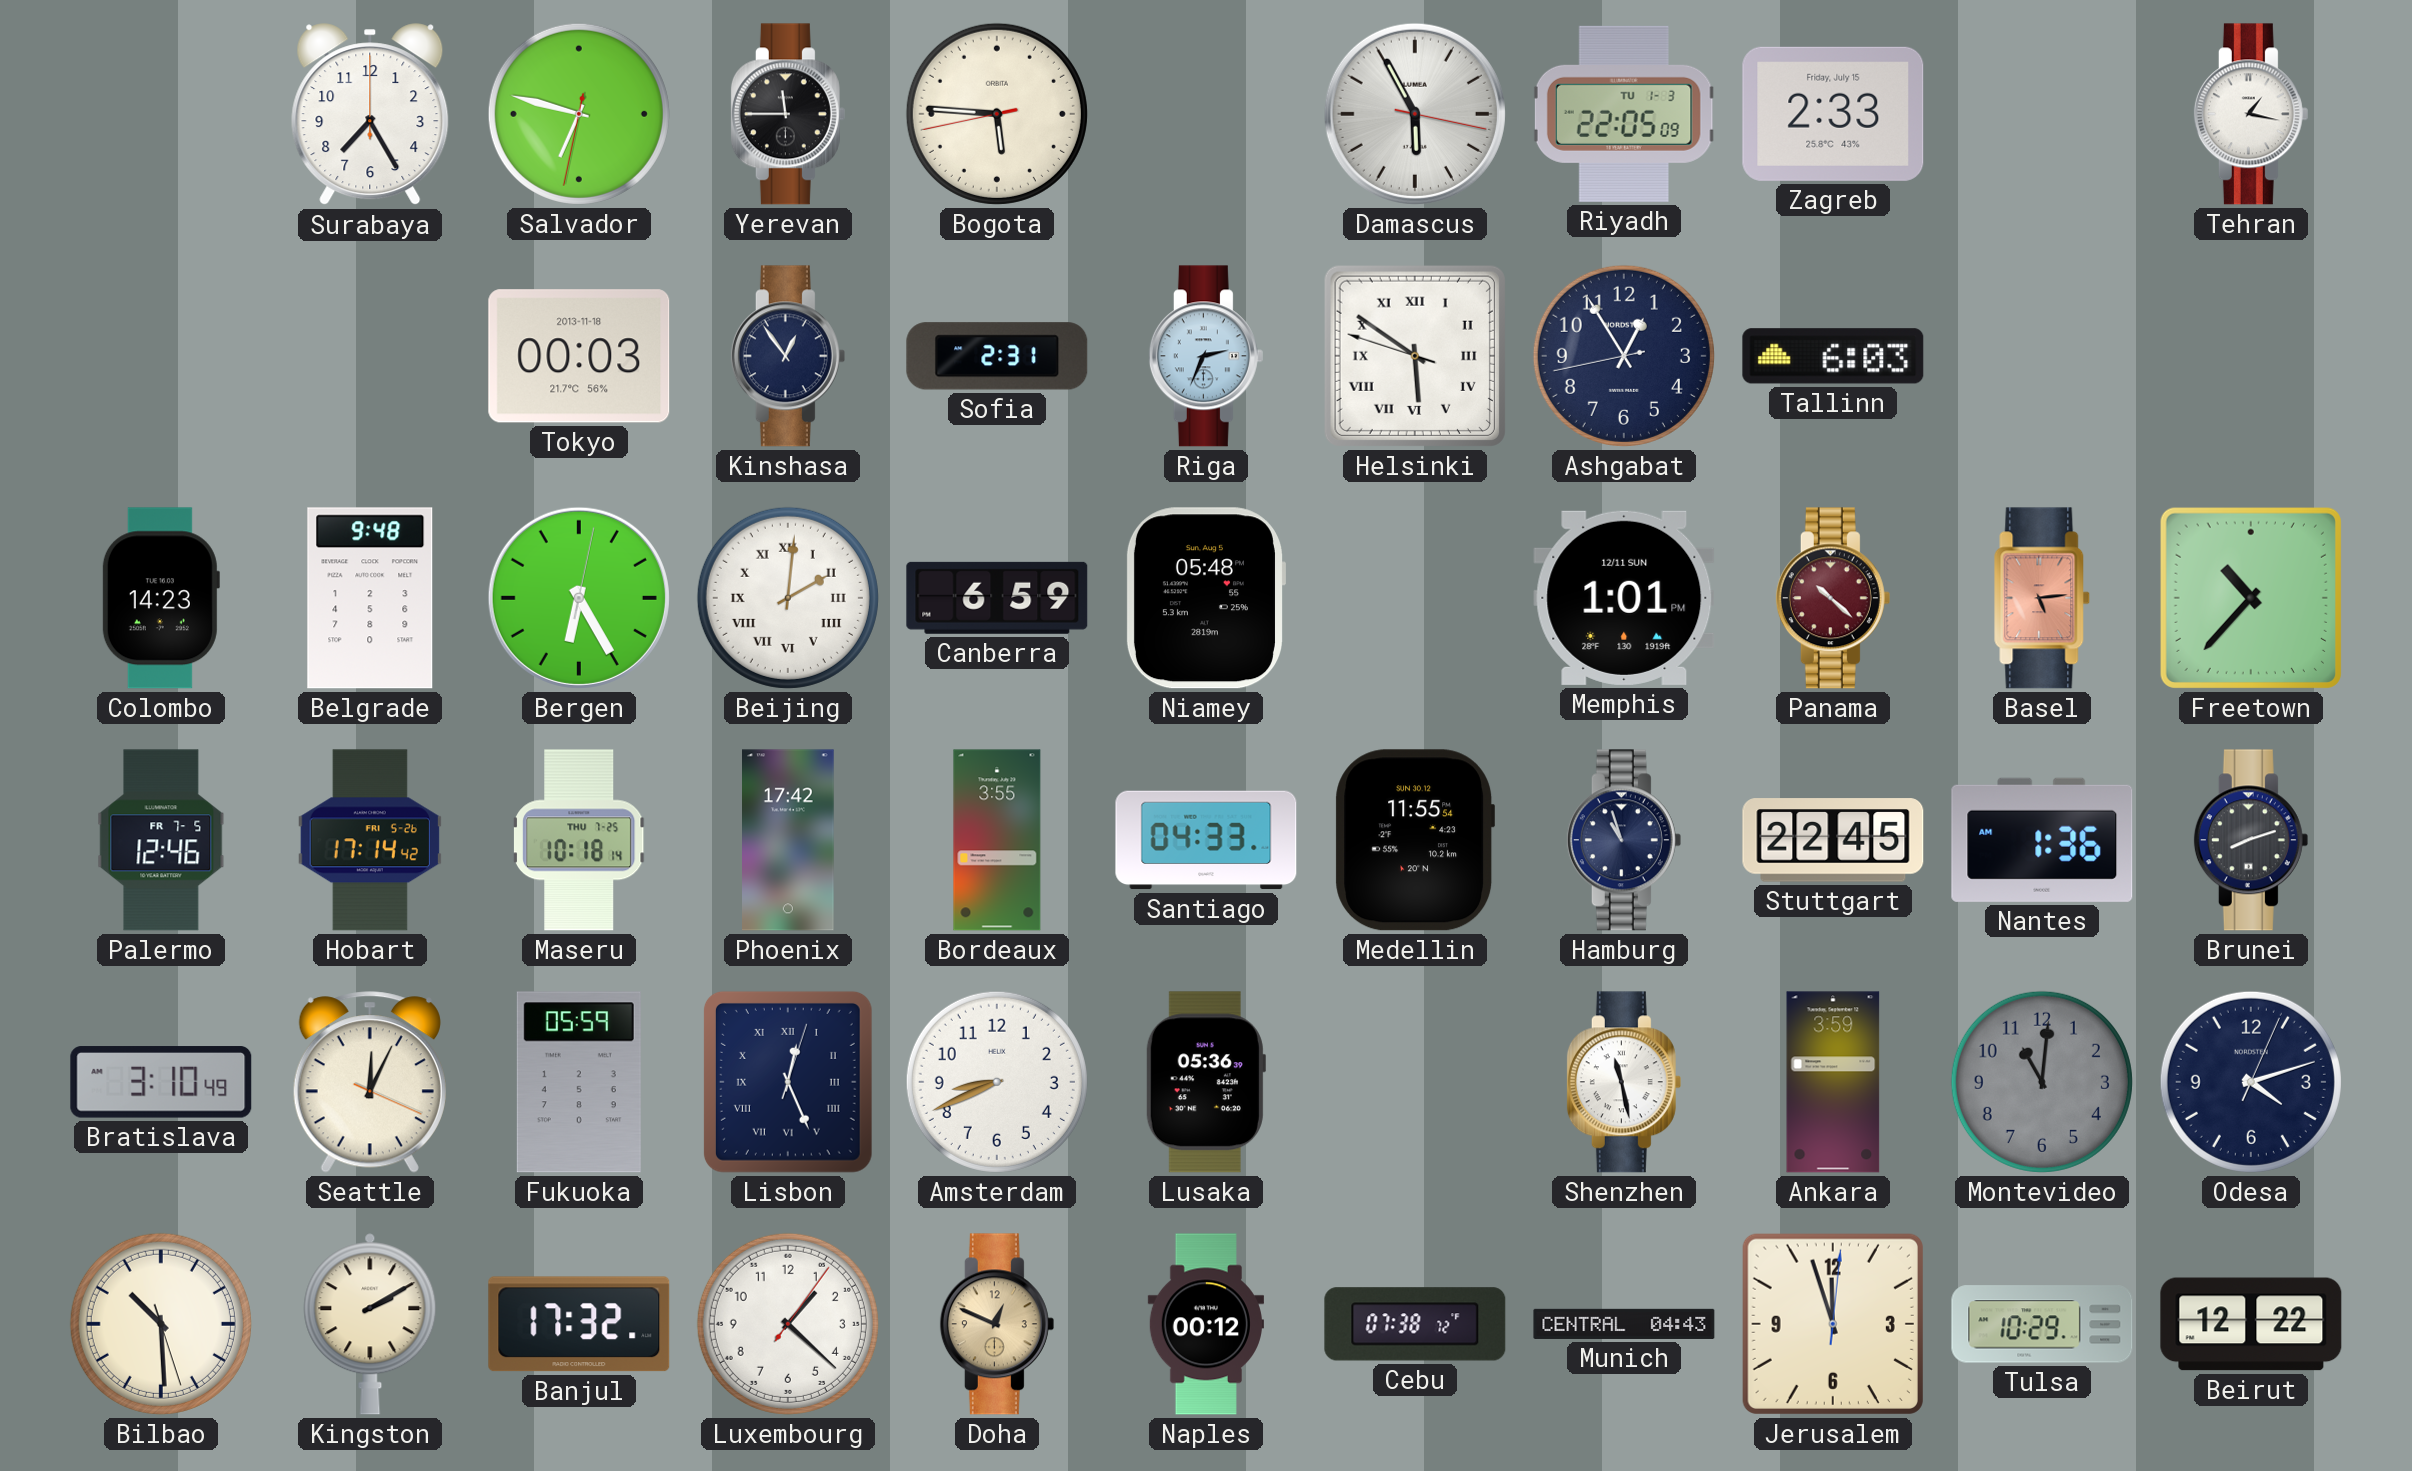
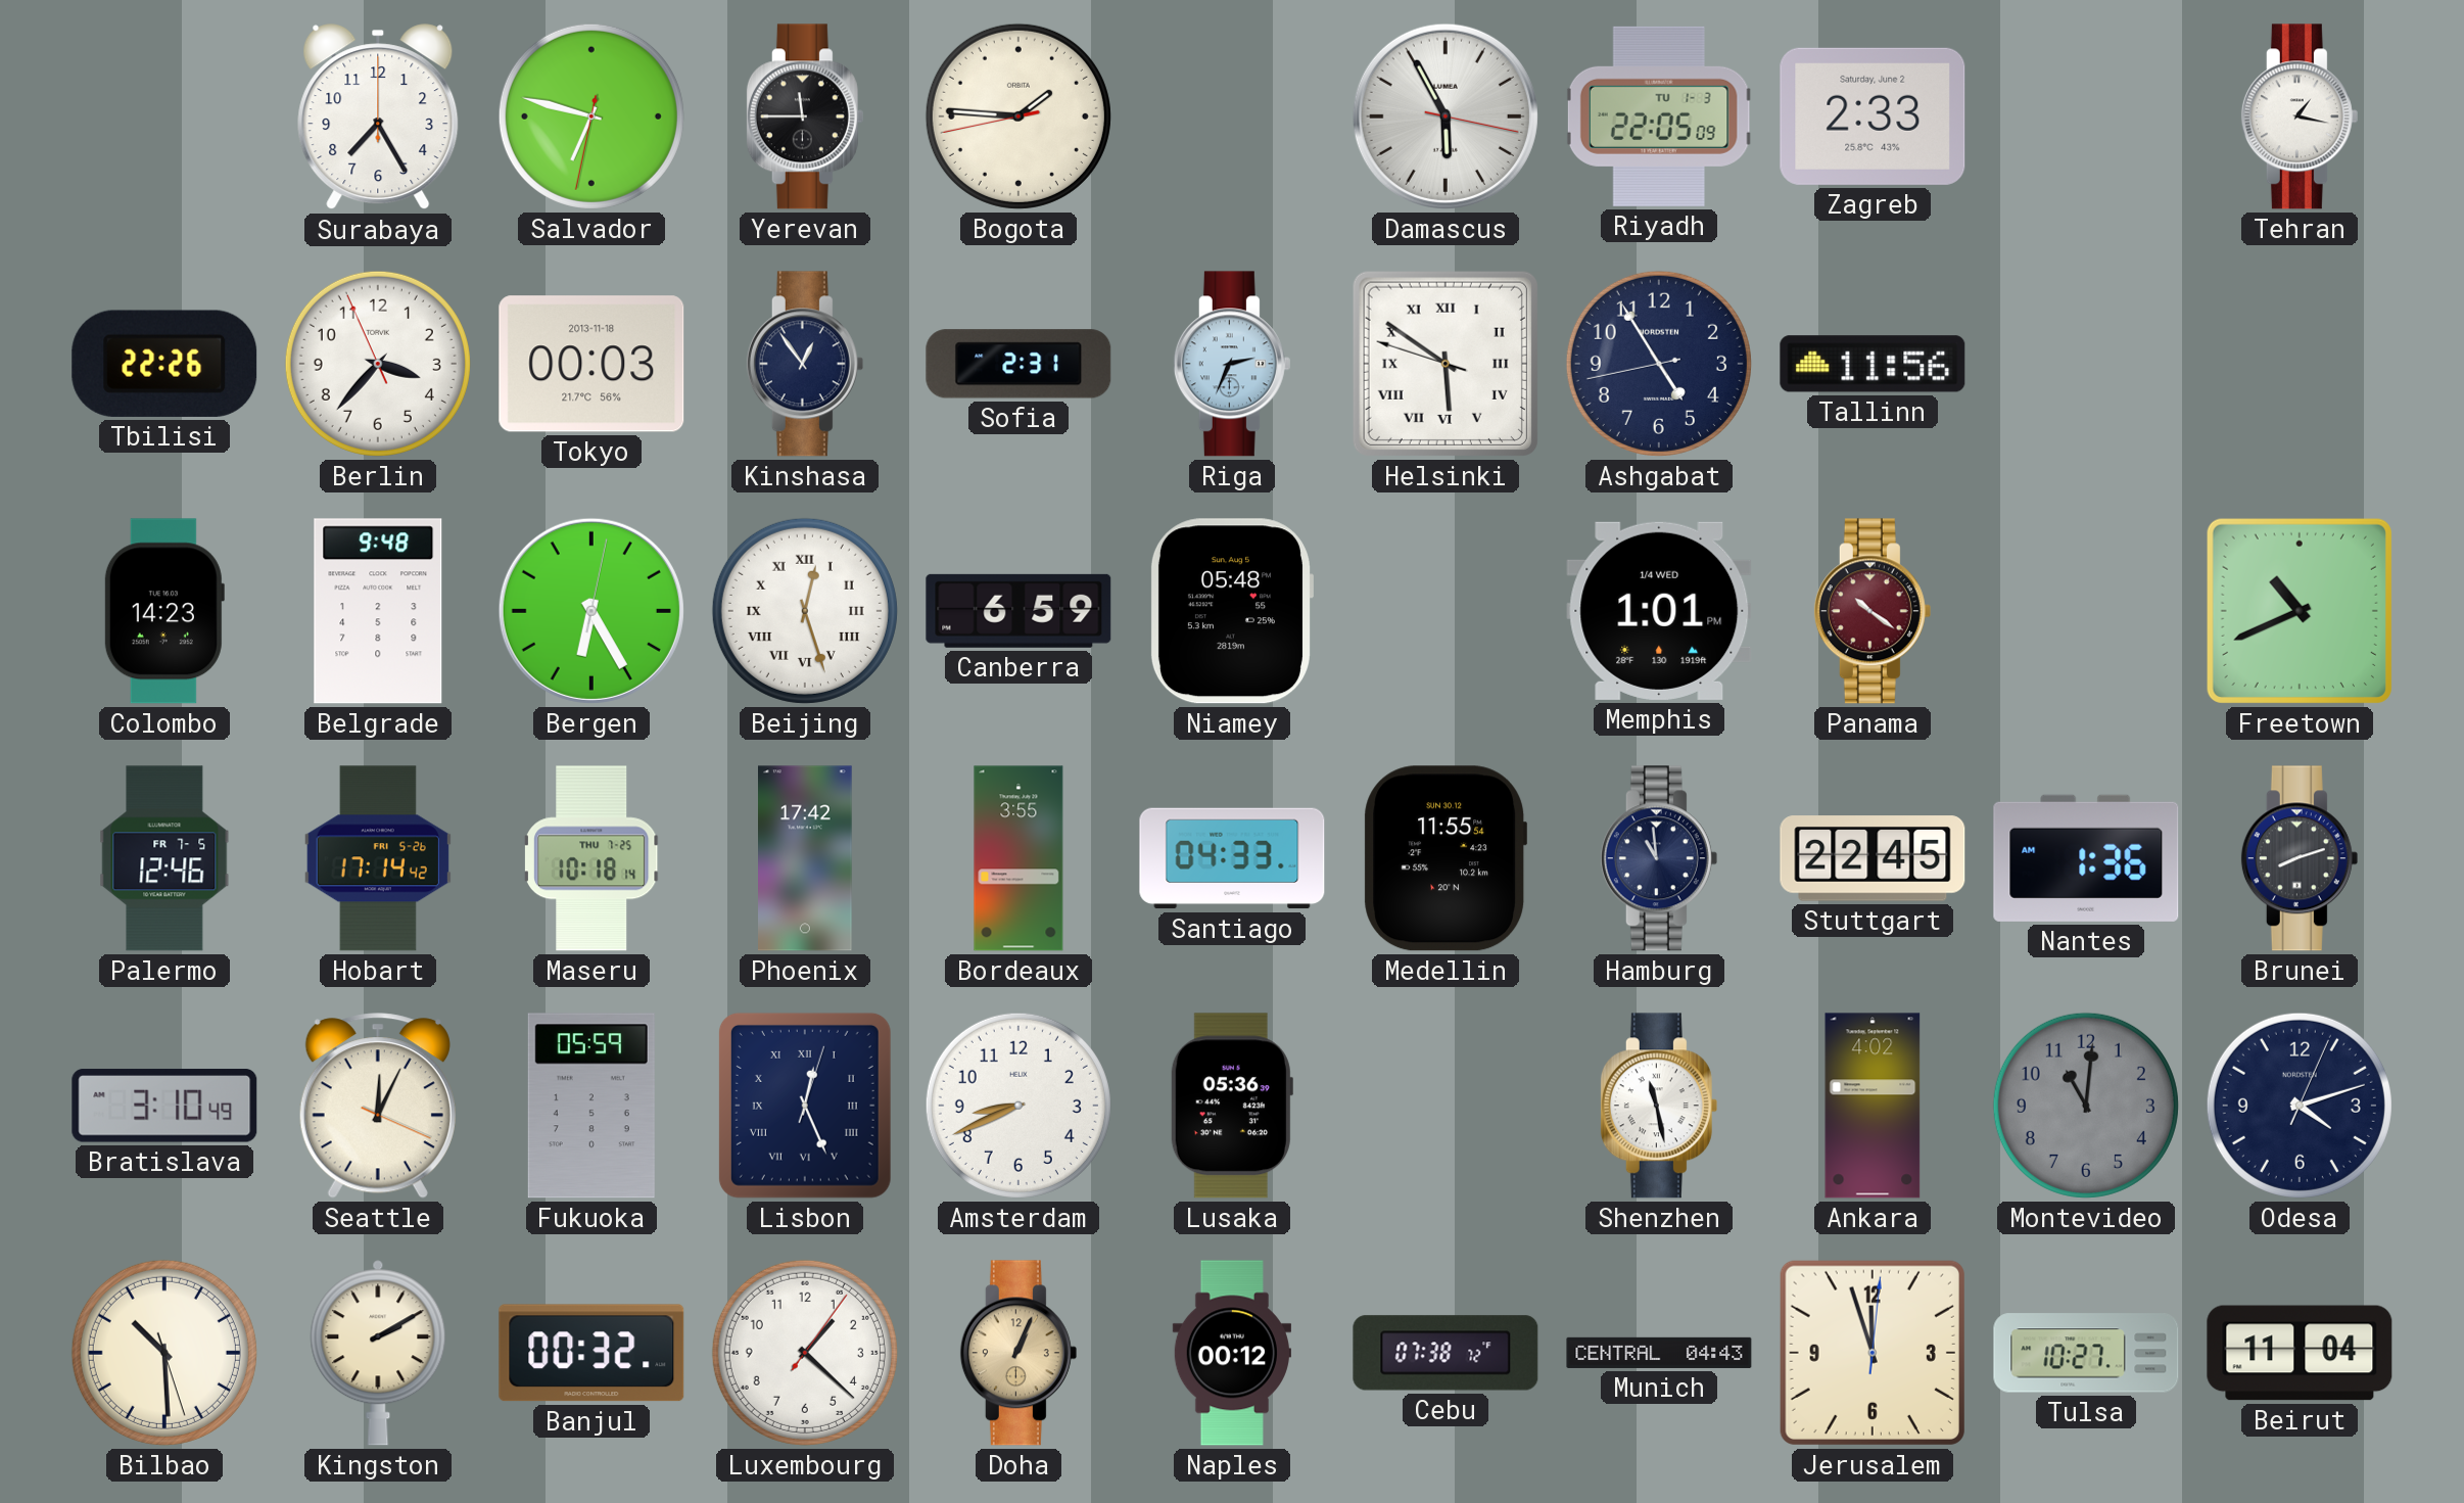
Bogota: 5:45 -> 1:45
Zagreb date: Friday, July 15 -> Saturday, June 2
Tbilisi: none -> 22:26
Berlin: none -> 3:36
Ashgabat: 12:54 -> 4:54
Tallinn: 6:03 -> 11:56
Beijing: 2:01 -> 12:27
Memphis date: 12/11 SUN -> 1/4 WED
Panama: 10:22 -> 10:21
Basel: 5:14 -> none
Freetown: 10:37 -> 10:41
Hamburg: 10:57 -> 10:59
Ankara: 3:59 -> 4:02
Banjul: 17:32 -> 00:32
Doha: 12:49 -> 1:04
Tulsa: 10:29 -> 10:27
Beirut: 12:22 -> 11:04
